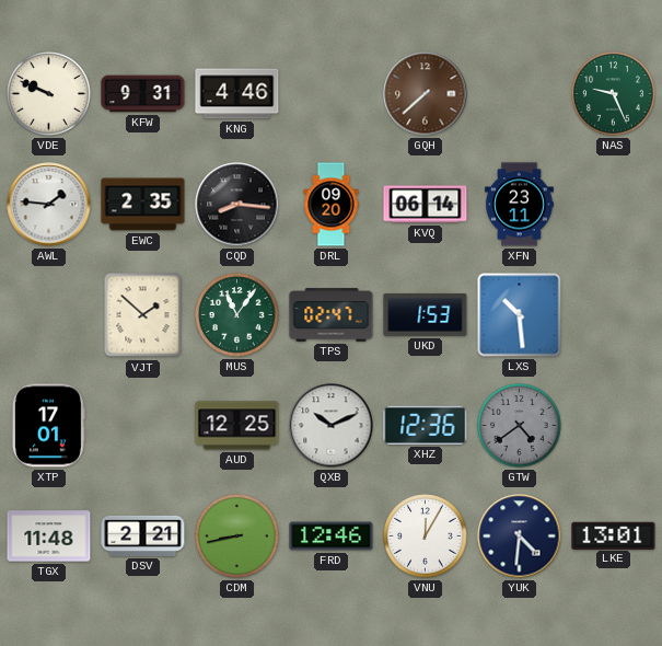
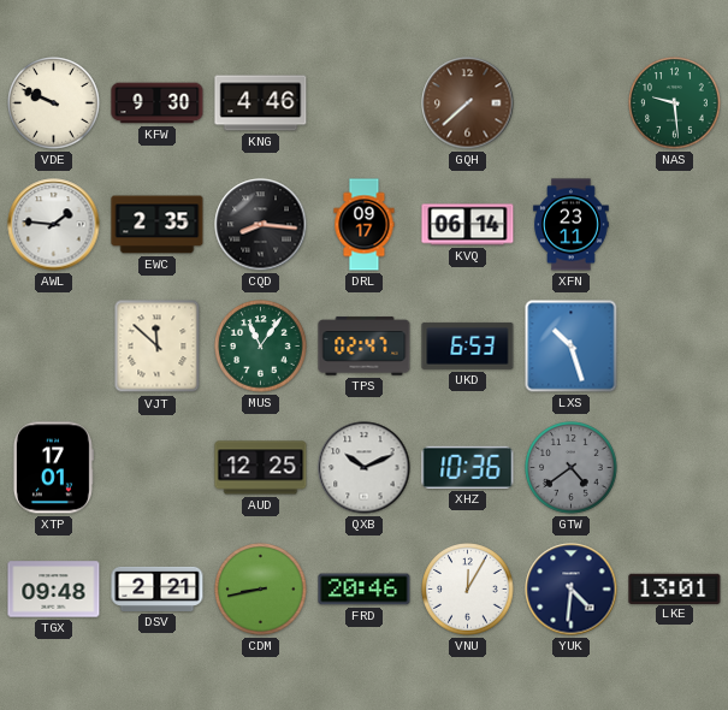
KFW: 9:31 -> 9:30
NAS: 9:26 -> 9:29
DRL: 09:20 -> 09:17
VJT: 1:52 -> 11:52
UKD: 1:53 -> 6:53
LXS: 10:29 -> 10:27
XHZ: 12:36 -> 10:36
TGX: 11:48 -> 09:48
FRD: 12:46 -> 20:46
